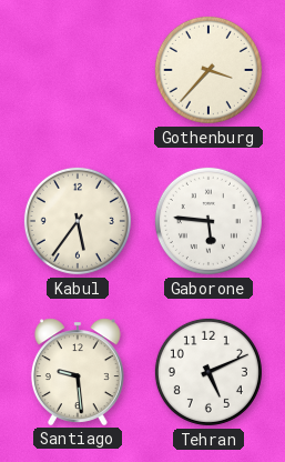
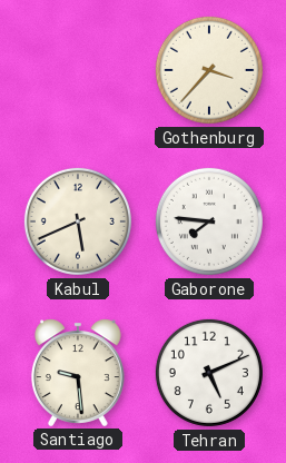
Kabul: 5:36 -> 5:41
Gaborone: 5:46 -> 7:46
